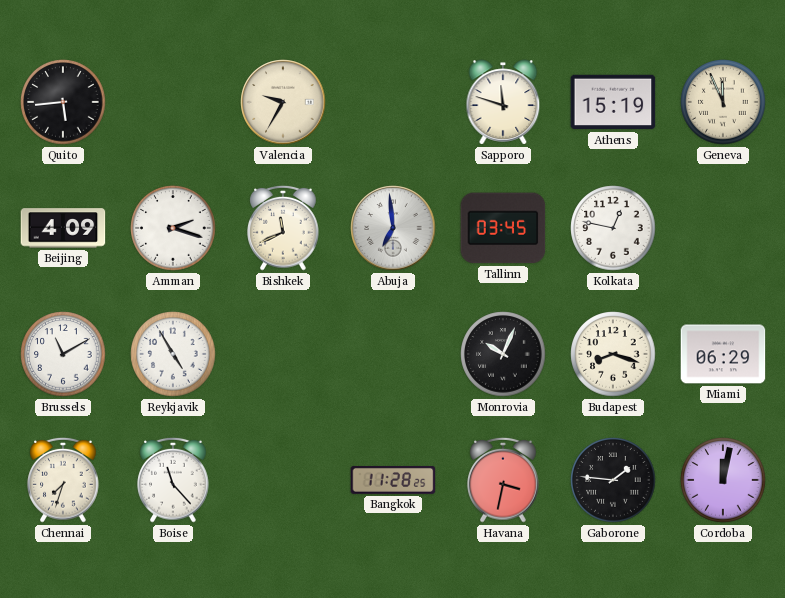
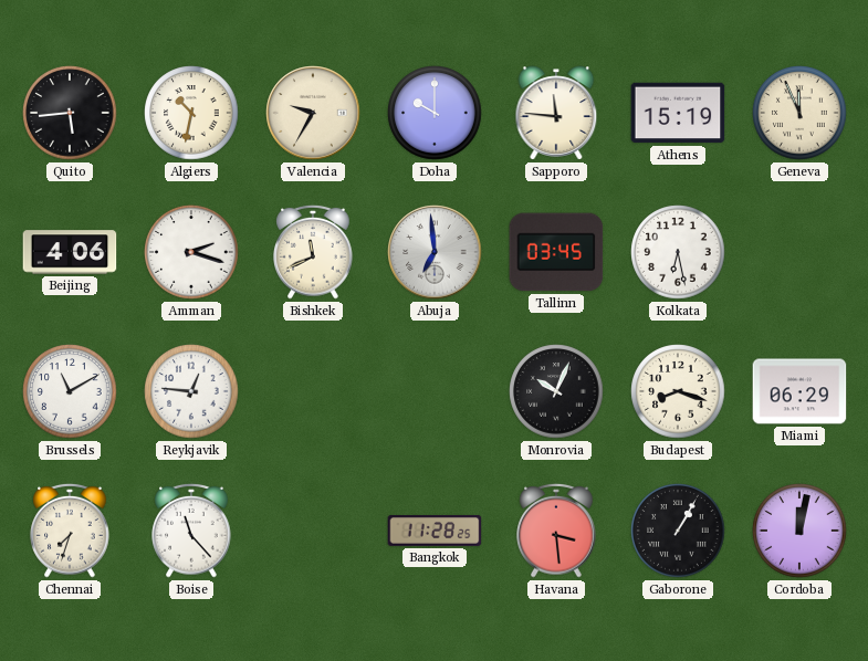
Algiers: none -> 10:32
Doha: none -> 10:00
Sapporo: 11:48 -> 11:46
Beijing: 4:09 -> 4:06
Kolkata: 12:47 -> 6:28
Reykjavik: 4:55 -> 12:46
Havana: 3:32 -> 3:29
Gaborone: 1:46 -> 1:05
